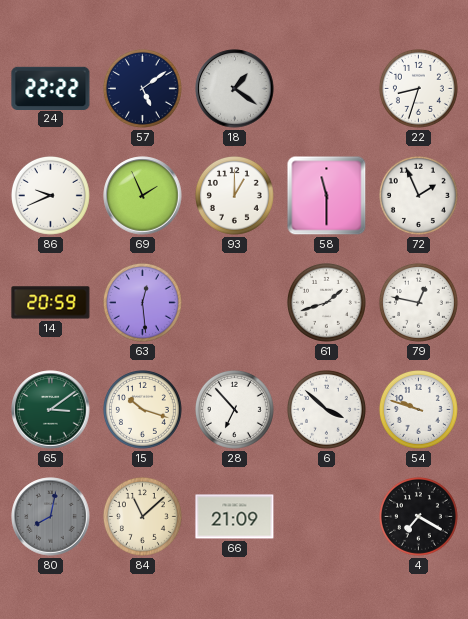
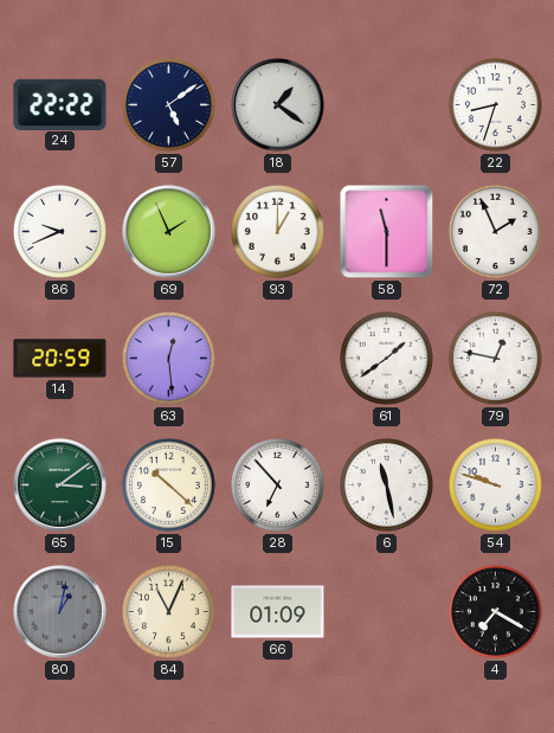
61: 1:42 -> 1:39
15: 10:18 -> 10:22
6: 3:52 -> 11:28
80: 8:02 -> 1:02
84: 11:08 -> 11:04
66: 21:09 -> 01:09
